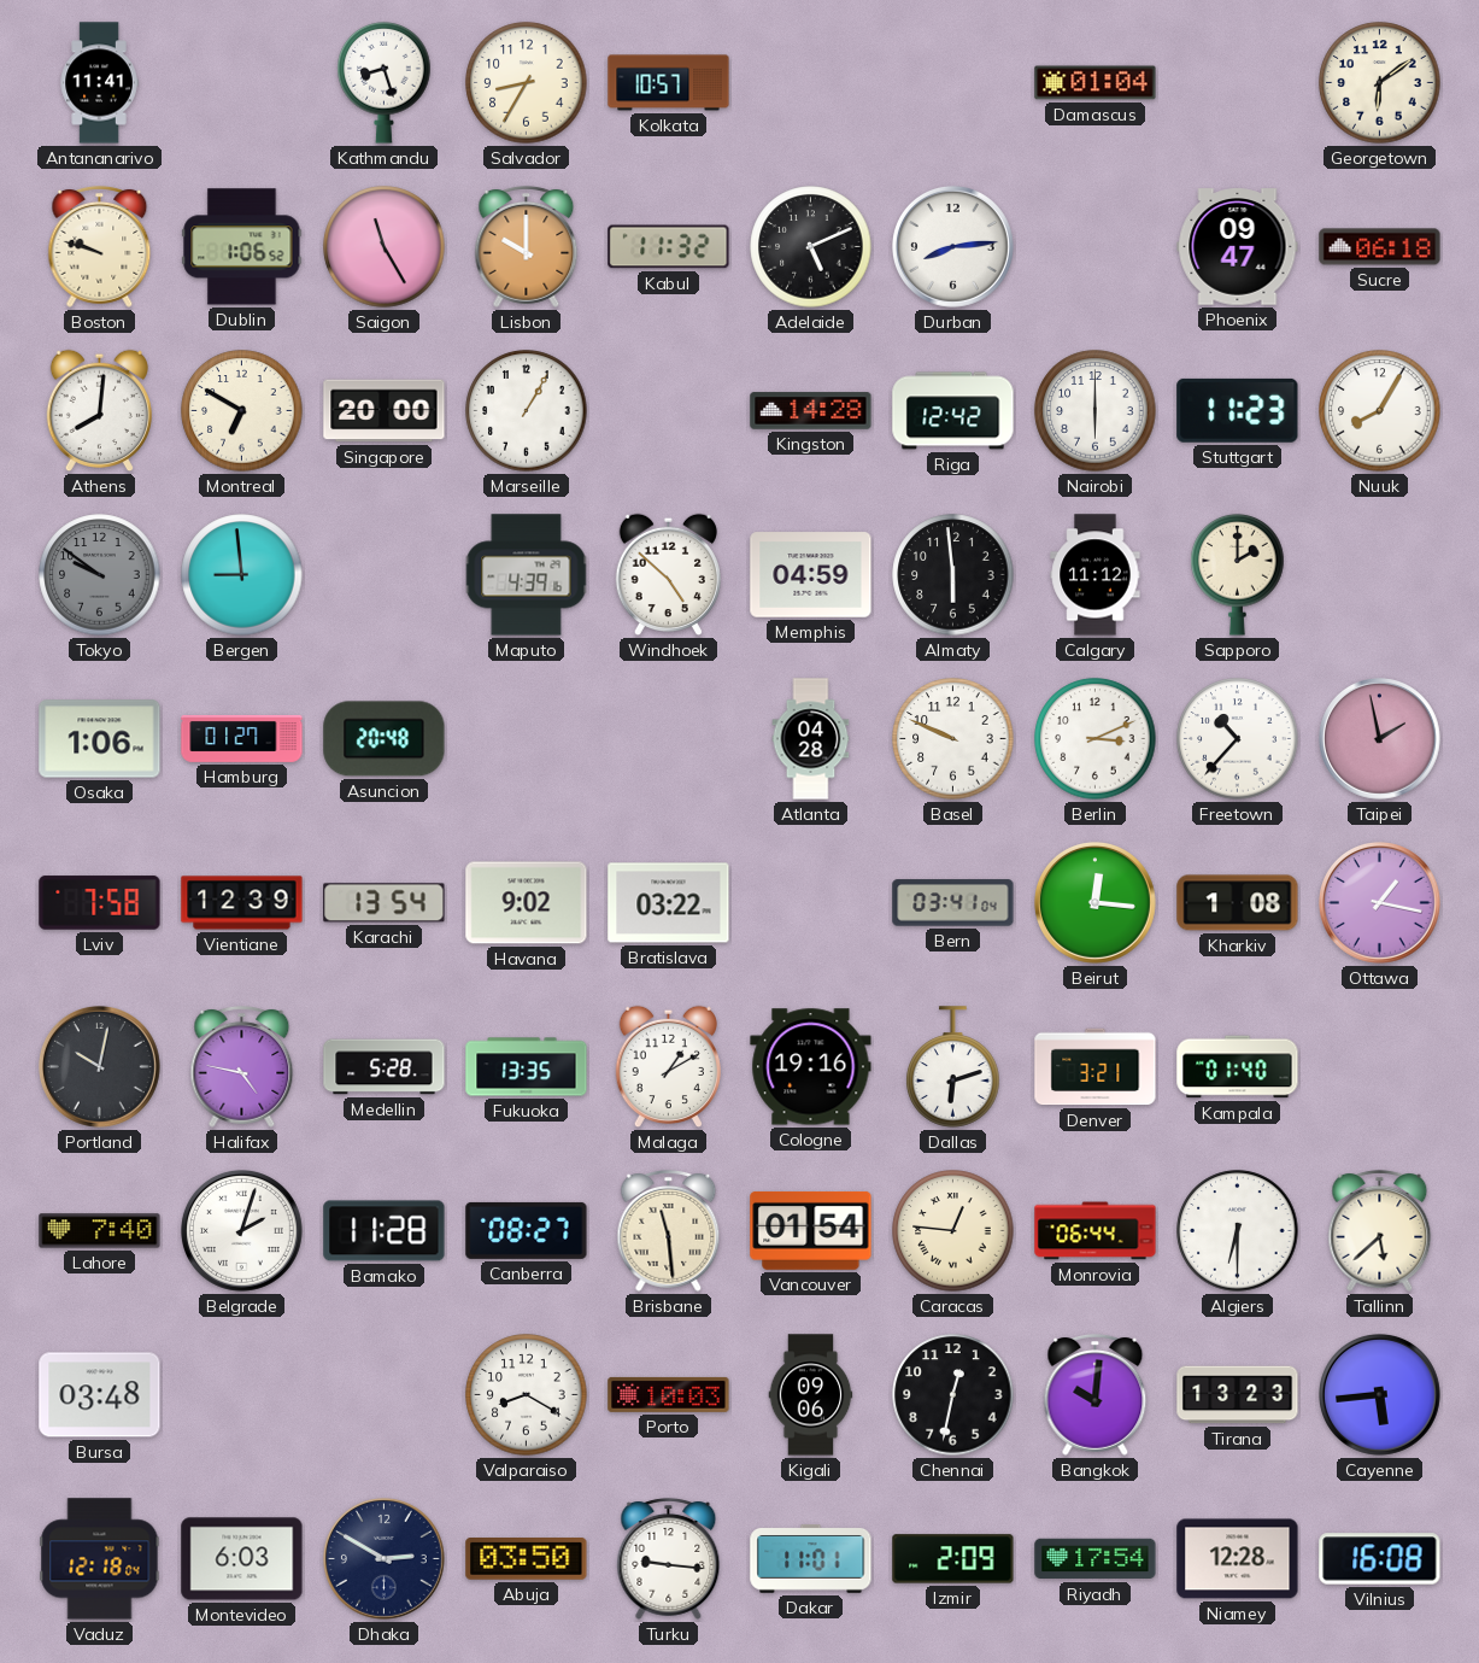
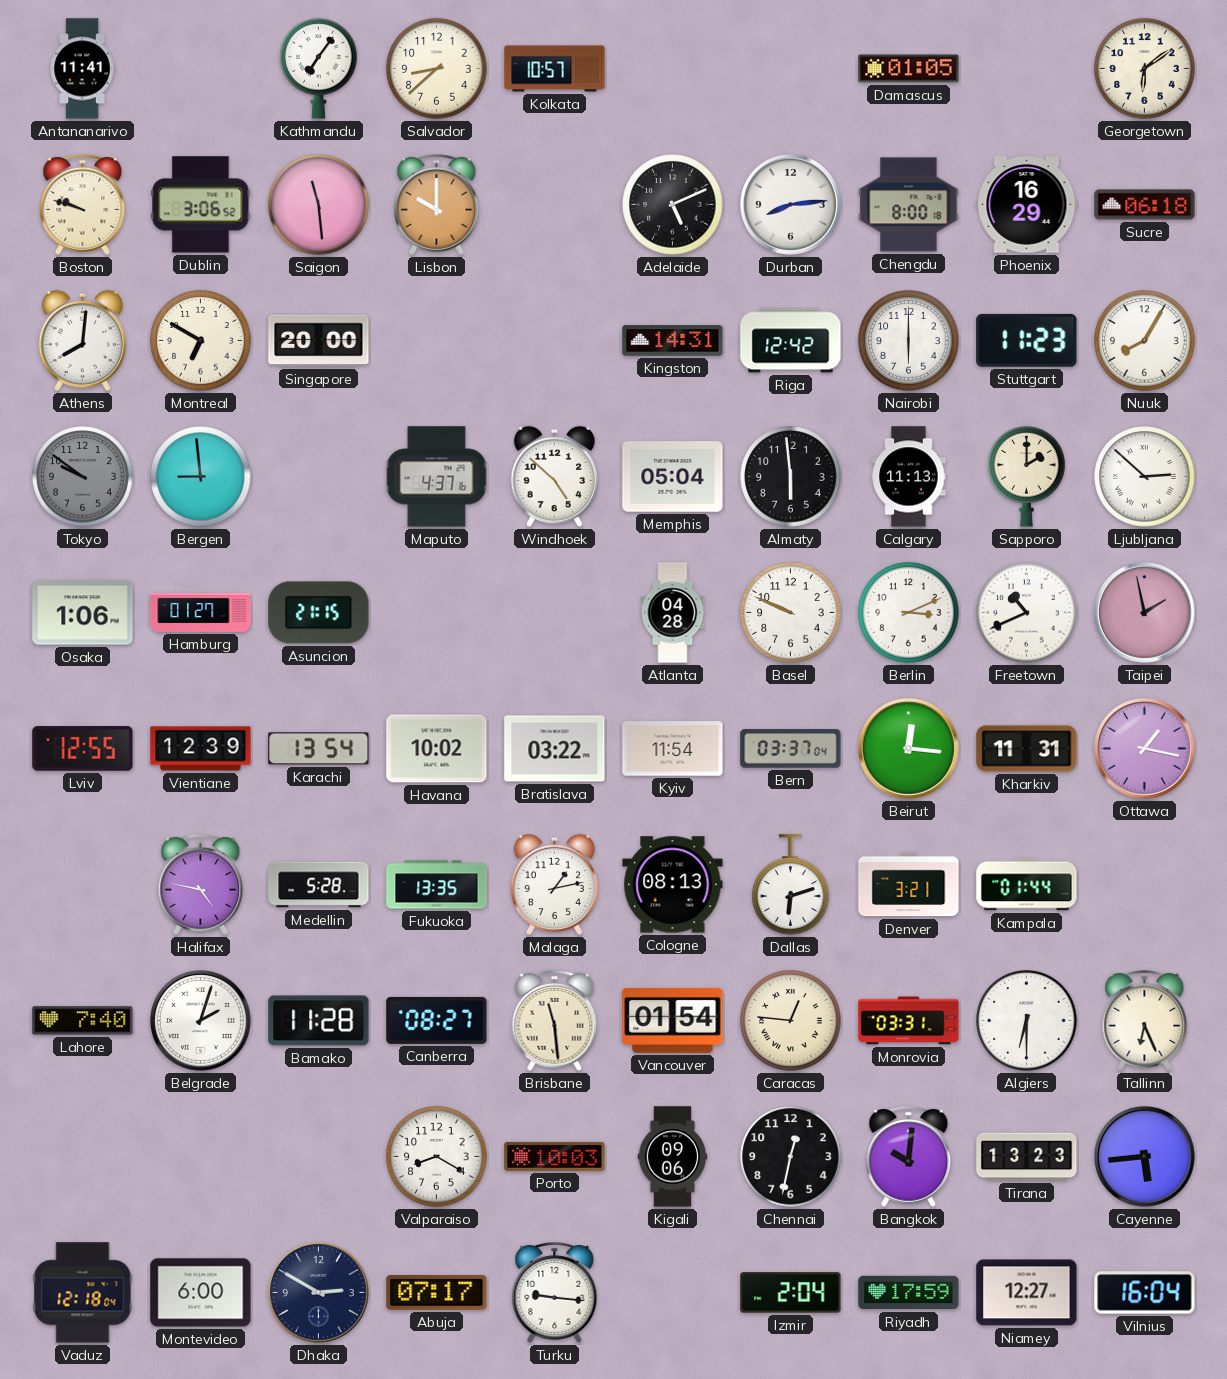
Kathmandu: 8:27 -> 7:06
Salvador: 8:35 -> 8:38
Damascus: 01:04 -> 01:05
Dublin: 1:06 -> 3:06
Saigon: 11:25 -> 11:29
Kabul: 11:32 -> none
Chengdu: none -> 8:00
Phoenix: 09:47 -> 16:29
Marseille: 1:05 -> none
Kingston: 14:28 -> 14:31
Maputo: 4:39 -> 4:37
Memphis: 04:59 -> 05:04
Calgary: 11:12 -> 11:13
Ljubljana: none -> 2:52
Asuncion: 20:48 -> 21:15
Freetown: 10:37 -> 10:41
Lviv: 7:58 -> 12:55
Havana: 9:02 -> 10:02
Kyiv: none -> 11:54
Bern: 03:41 -> 03:37
Kharkiv: 1:08 -> 11:31
Portland: 10:02 -> none
Malaga: 1:10 -> 1:13
Cologne: 19:16 -> 08:13
Kampala: 01:40 -> 01:44
Monrovia: 06:44 -> 03:31
Tallinn: 5:38 -> 6:26
Bursa: 03:48 -> none
Montevideo: 6:03 -> 6:00
Abuja: 03:50 -> 07:17
Dakar: 11:01 -> none
Izmir: 2:09 -> 2:04
Riyadh: 17:54 -> 17:59
Niamey: 12:28 -> 12:27
Vilnius: 16:08 -> 16:04
